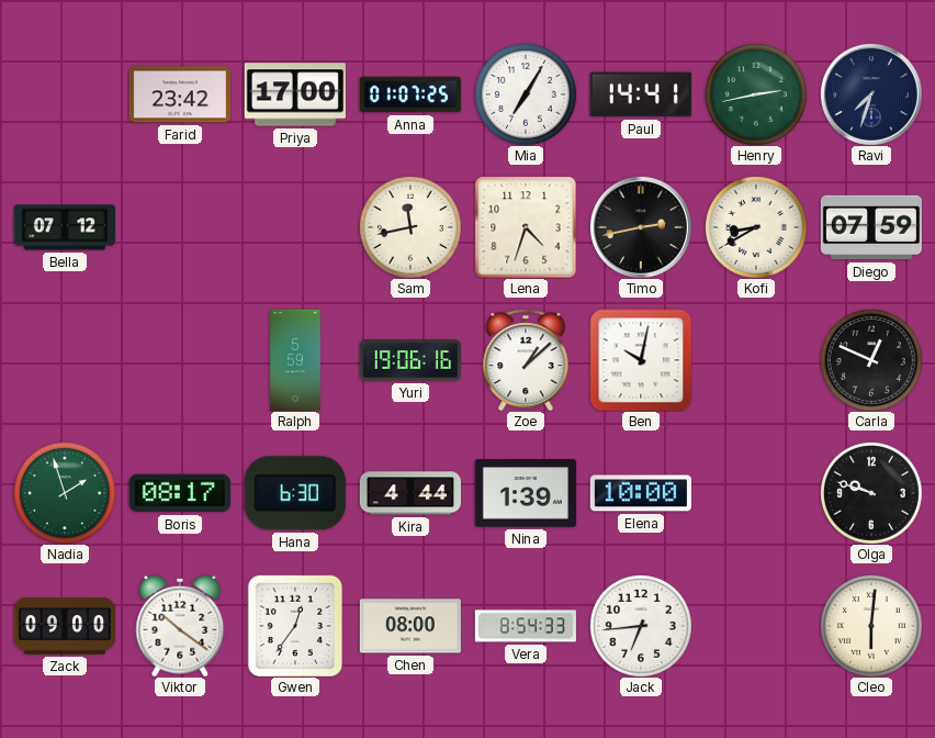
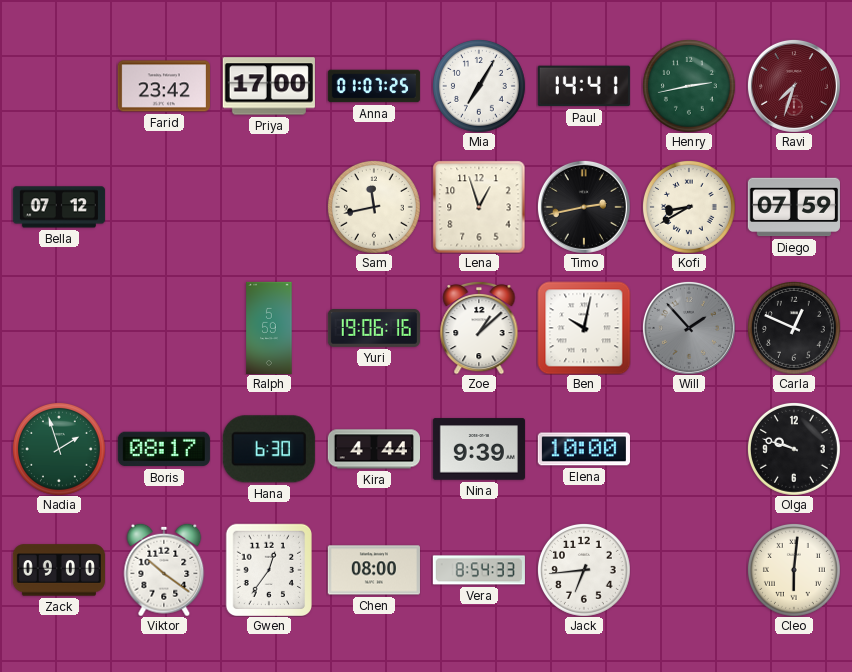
Ravi dial: navy -> burgundy
Lena: 4:33 -> 12:57
Will: none -> 1:53
Nina: 1:39 -> 9:39
